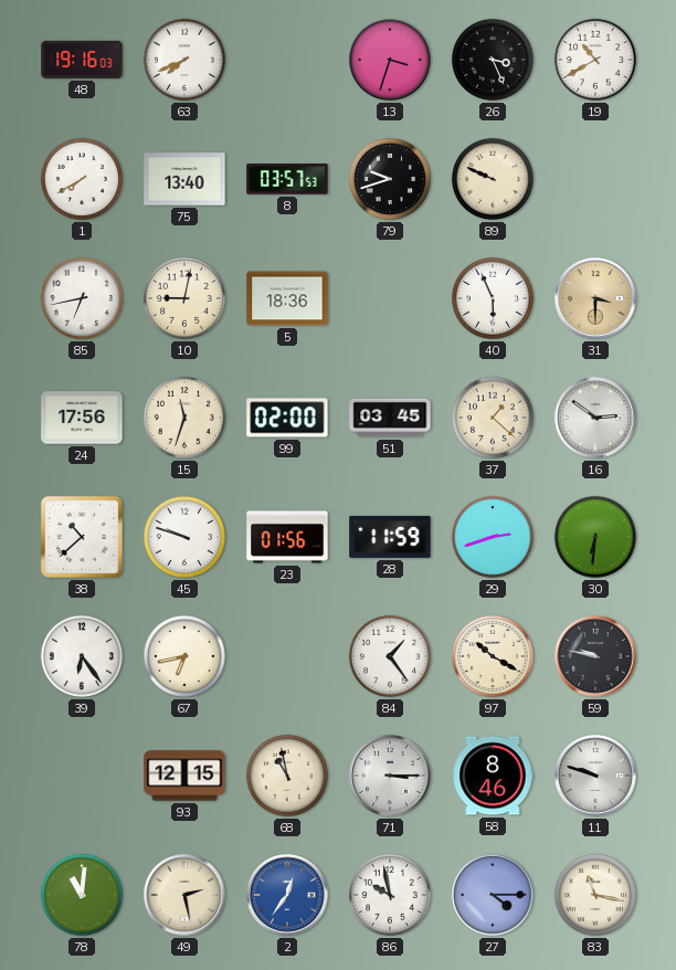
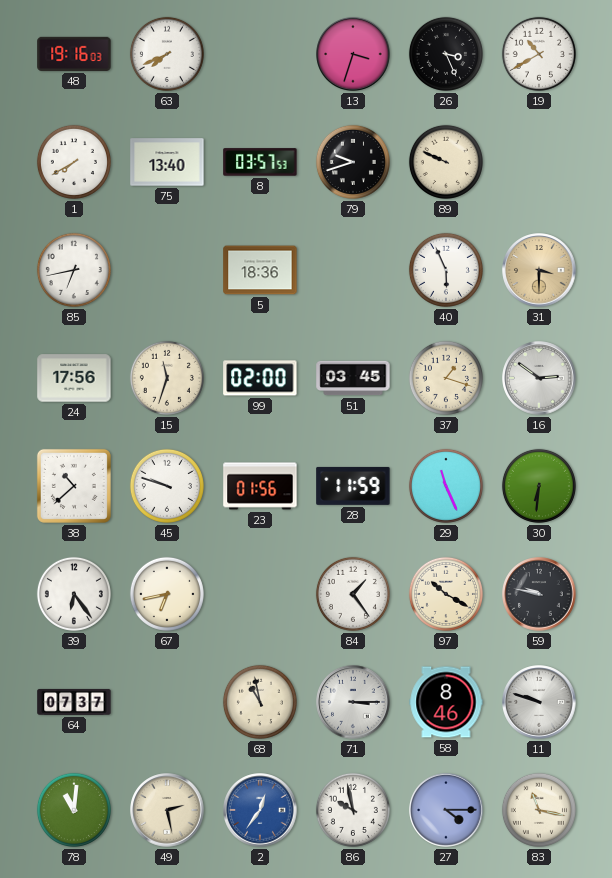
10: 9:02 -> none
37: 1:22 -> 1:18
29: 2:42 -> 11:26
64: none -> 07:37
93: 12:15 -> none
